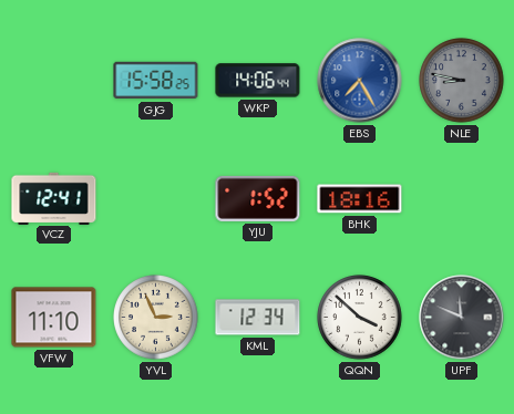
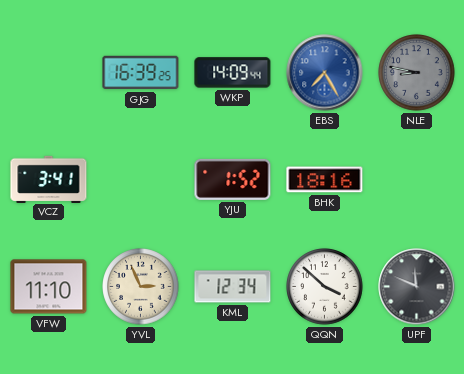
GJG: 15:58 -> 16:39
WKP: 14:06 -> 14:09
VCZ: 12:41 -> 3:41
